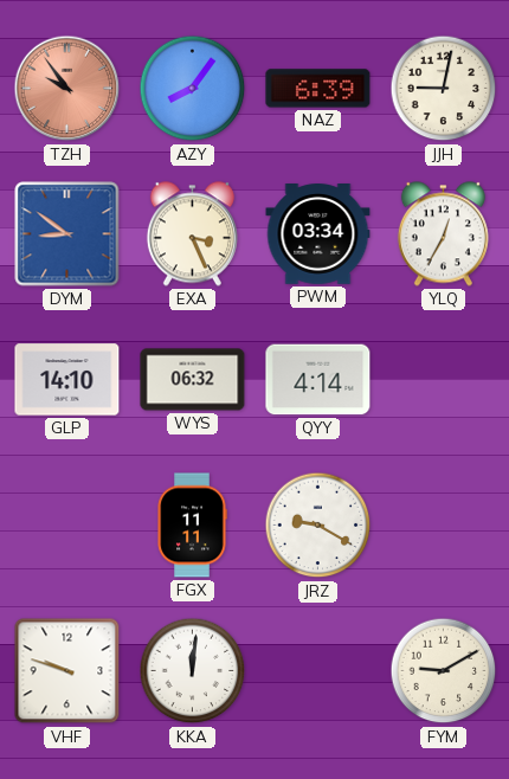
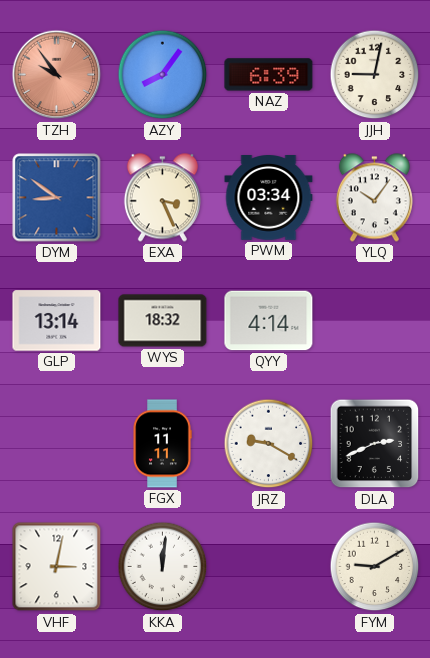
YLQ: 12:35 -> 10:06
GLP: 14:10 -> 13:14
WYS: 06:32 -> 18:32
DLA: none -> 2:41
VHF: 9:48 -> 3:02
